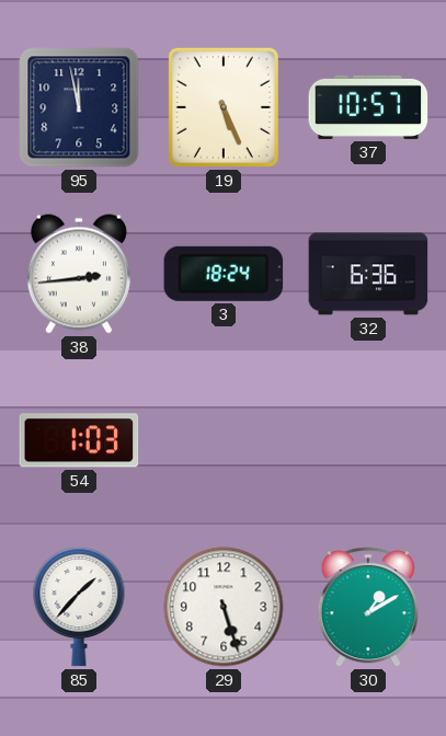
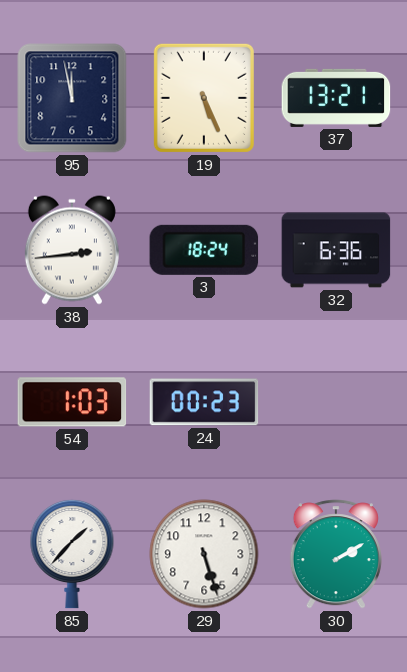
37: 10:57 -> 13:21
24: none -> 00:23
30: 1:10 -> 2:10
